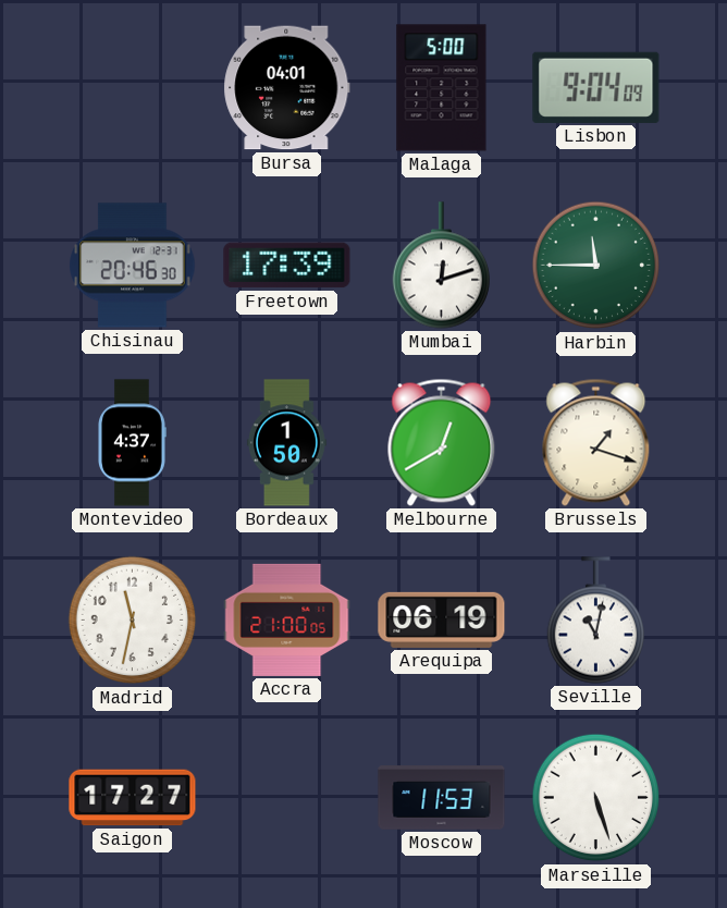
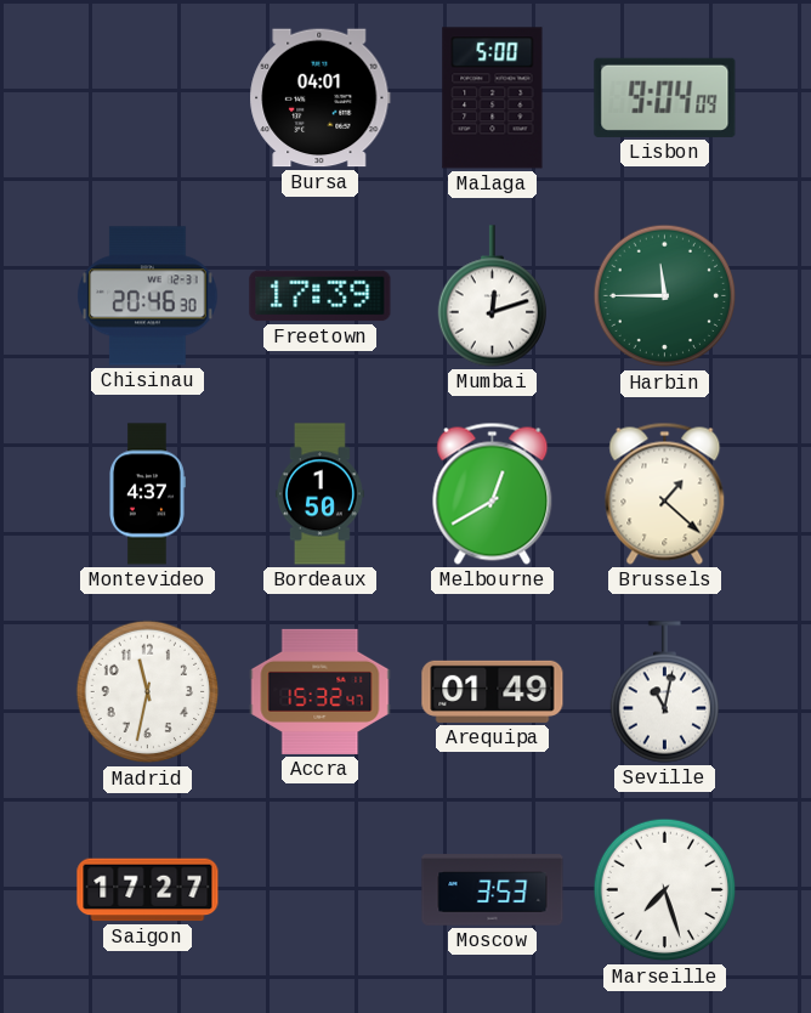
Brussels: 1:18 -> 1:22
Accra: 21:00 -> 15:32
Arequipa: 06:19 -> 01:49
Moscow: 11:53 -> 3:53
Marseille: 5:27 -> 7:27
